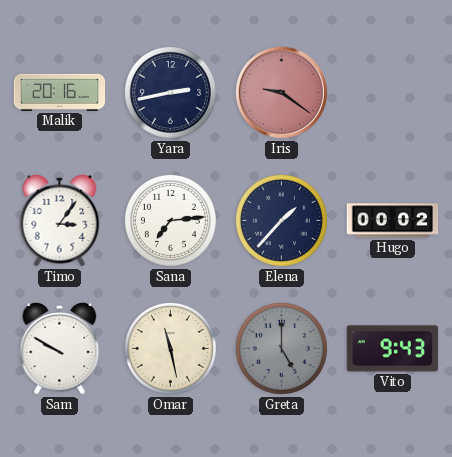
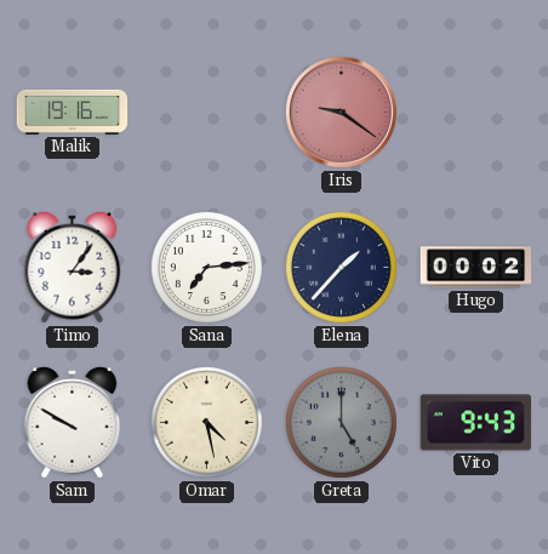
Malik: 20:16 -> 19:16
Yara: 2:43 -> none
Omar: 11:28 -> 4:28
